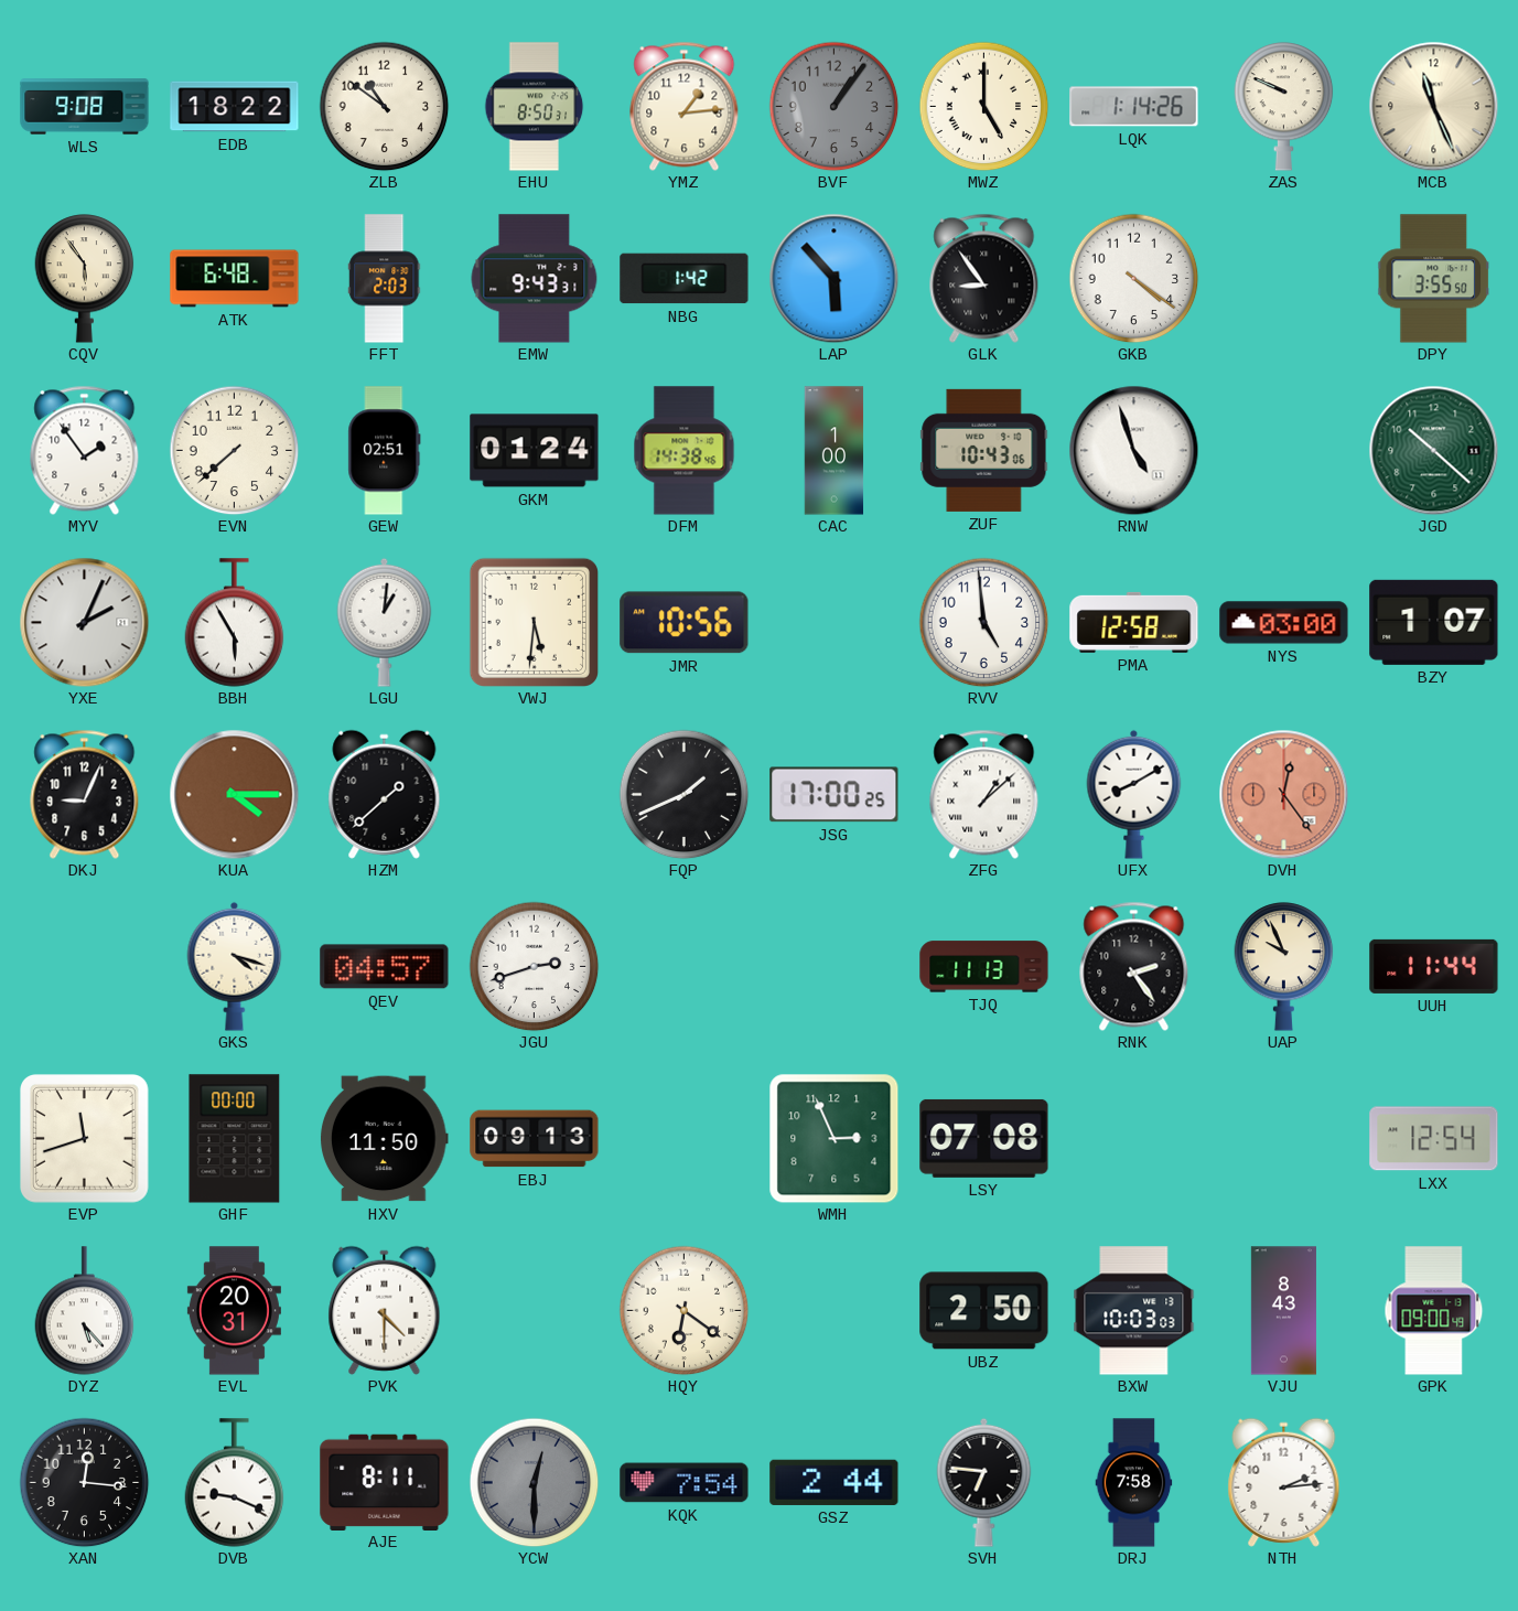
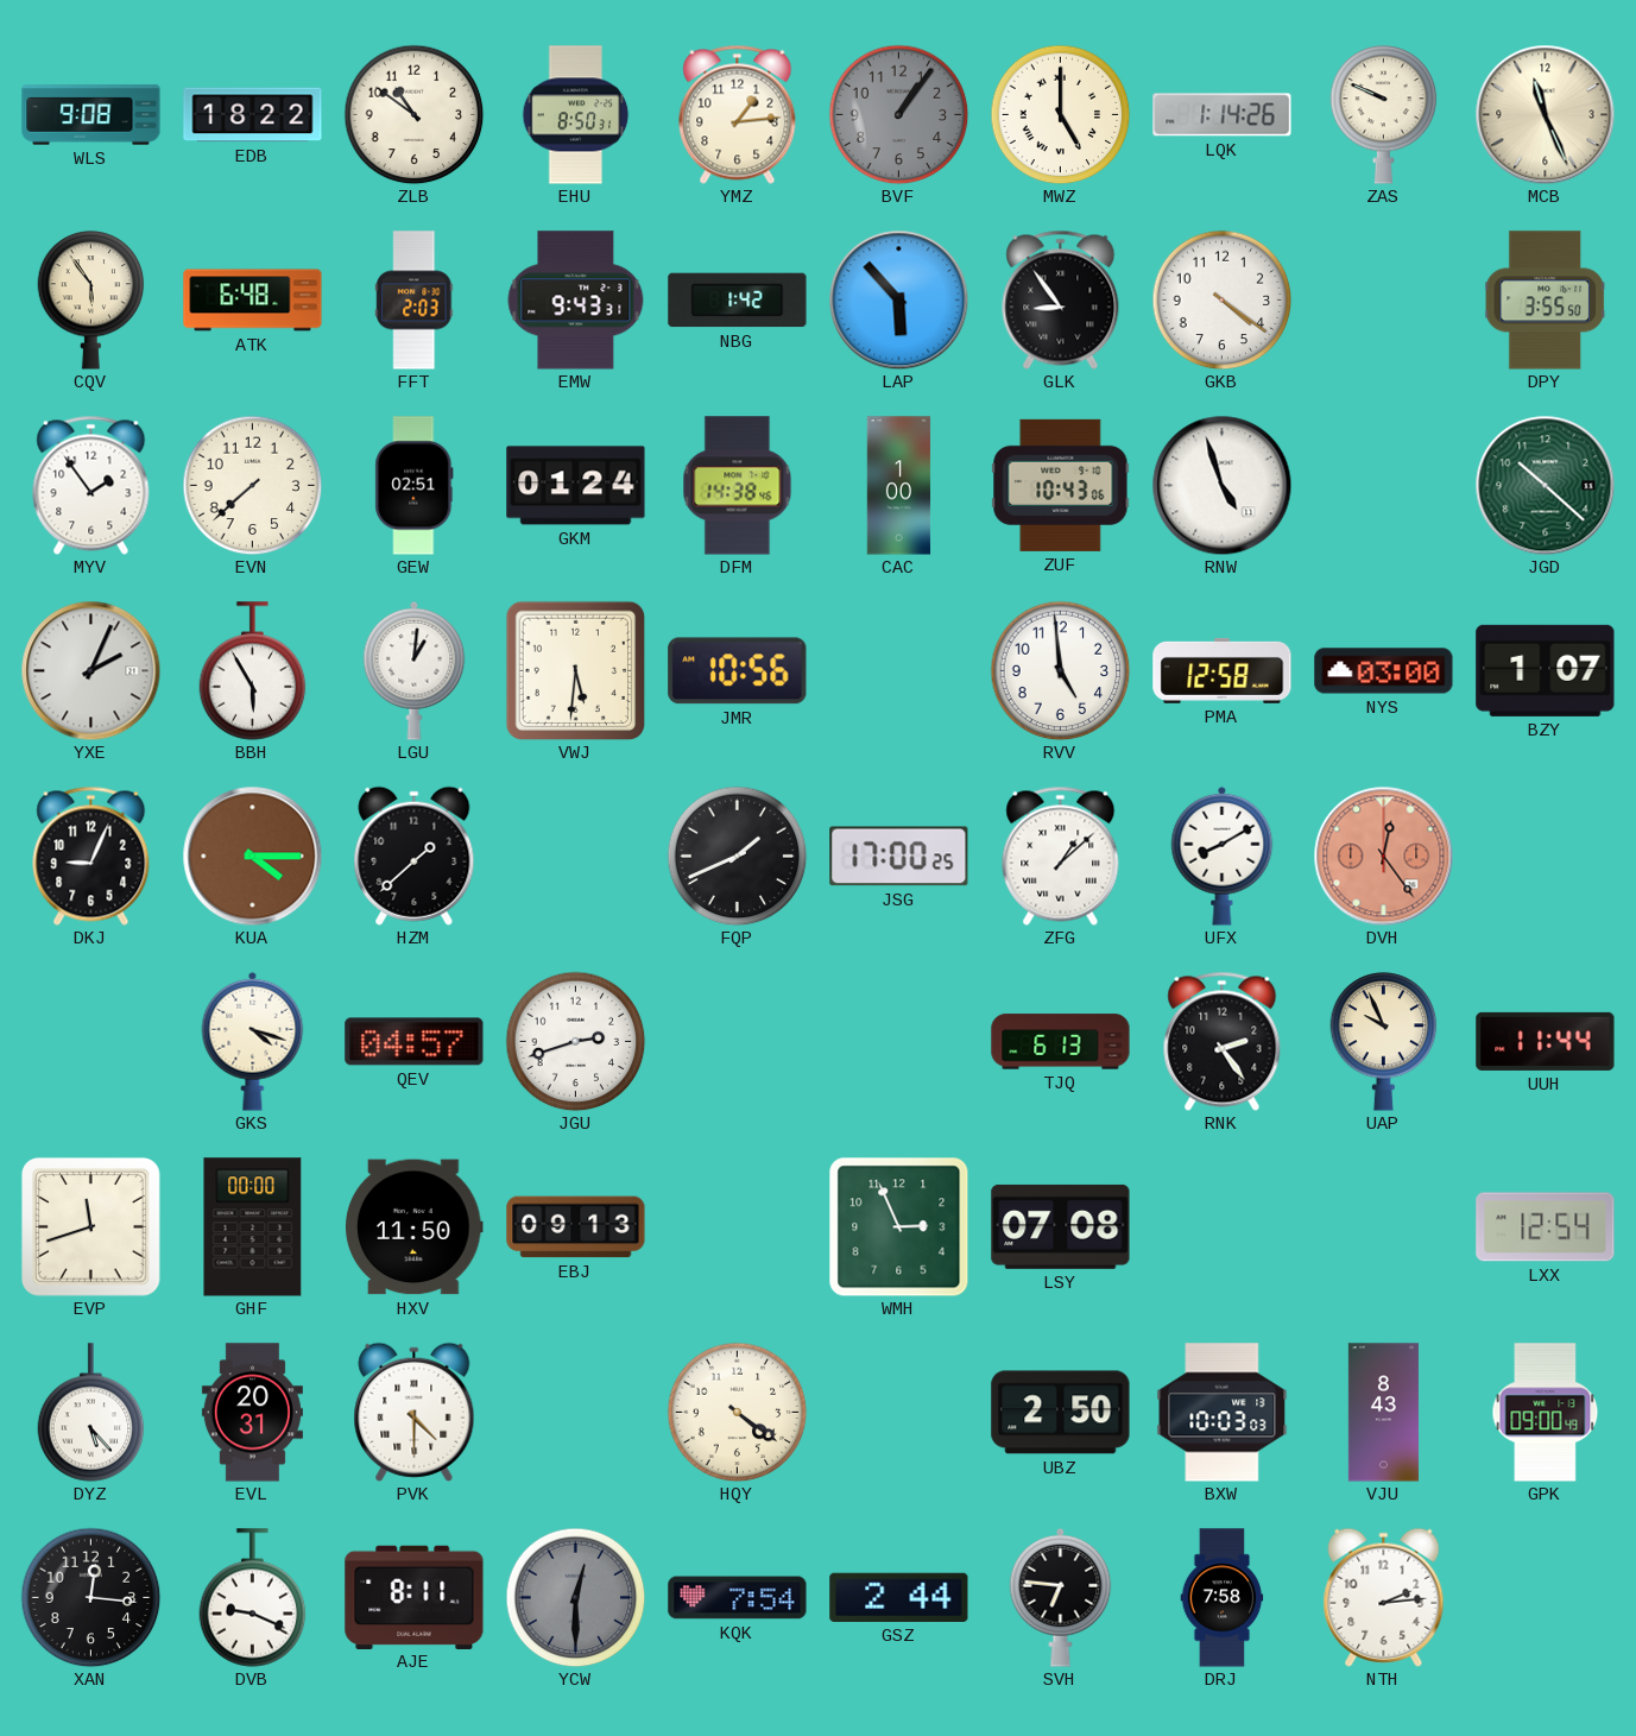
TJQ: 11:13 -> 6:13
HQY: 6:21 -> 4:21
